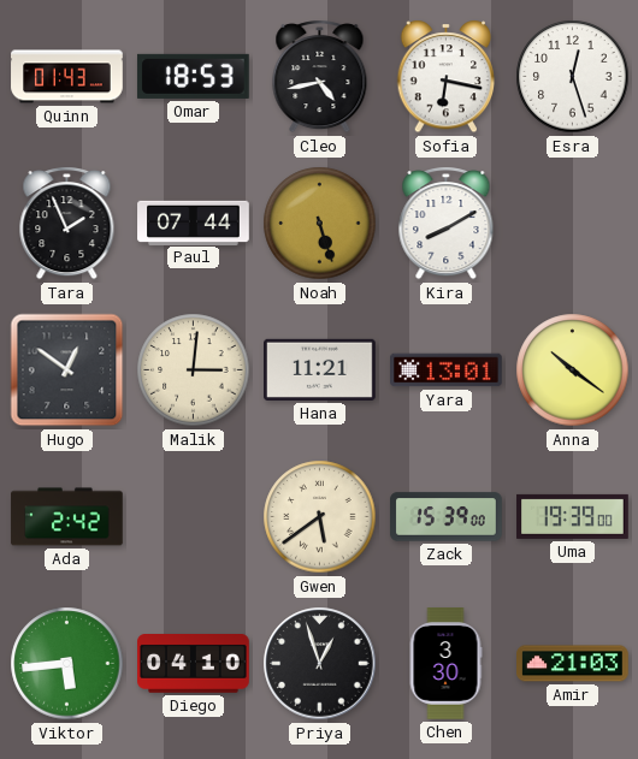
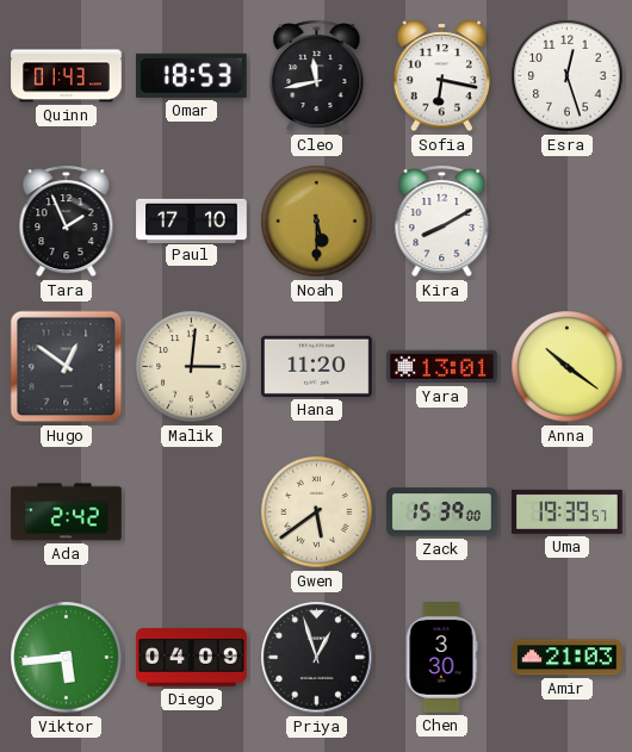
Cleo: 4:43 -> 11:43
Paul: 07:44 -> 17:10
Noah: 5:27 -> 5:30
Hana: 11:21 -> 11:20
Uma: 19:39:00 -> 19:39:57
Diego: 04:10 -> 04:09
